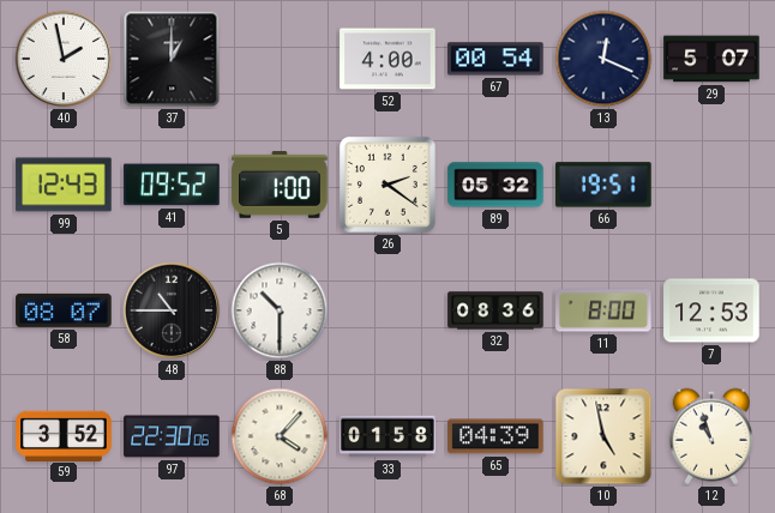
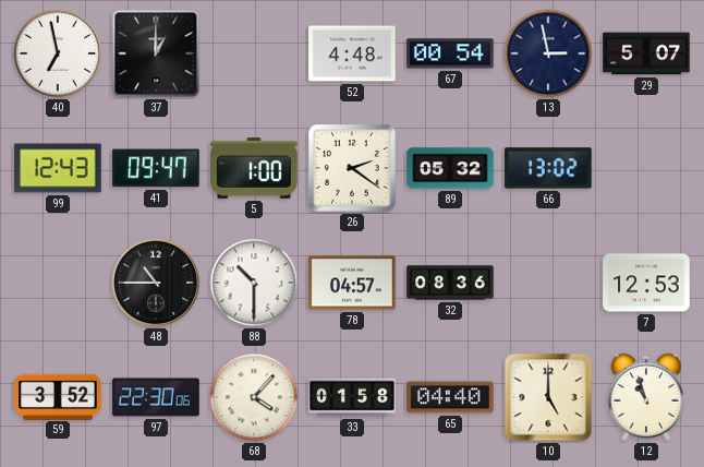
40: 1:58 -> 6:58
52: 4:00 -> 4:48
13: 12:19 -> 2:58
41: 09:52 -> 09:47
66: 19:51 -> 13:02
58: 08:07 -> none
78: none -> 04:57
11: 8:00 -> none
65: 04:39 -> 04:40
10: 4:58 -> 5:00
